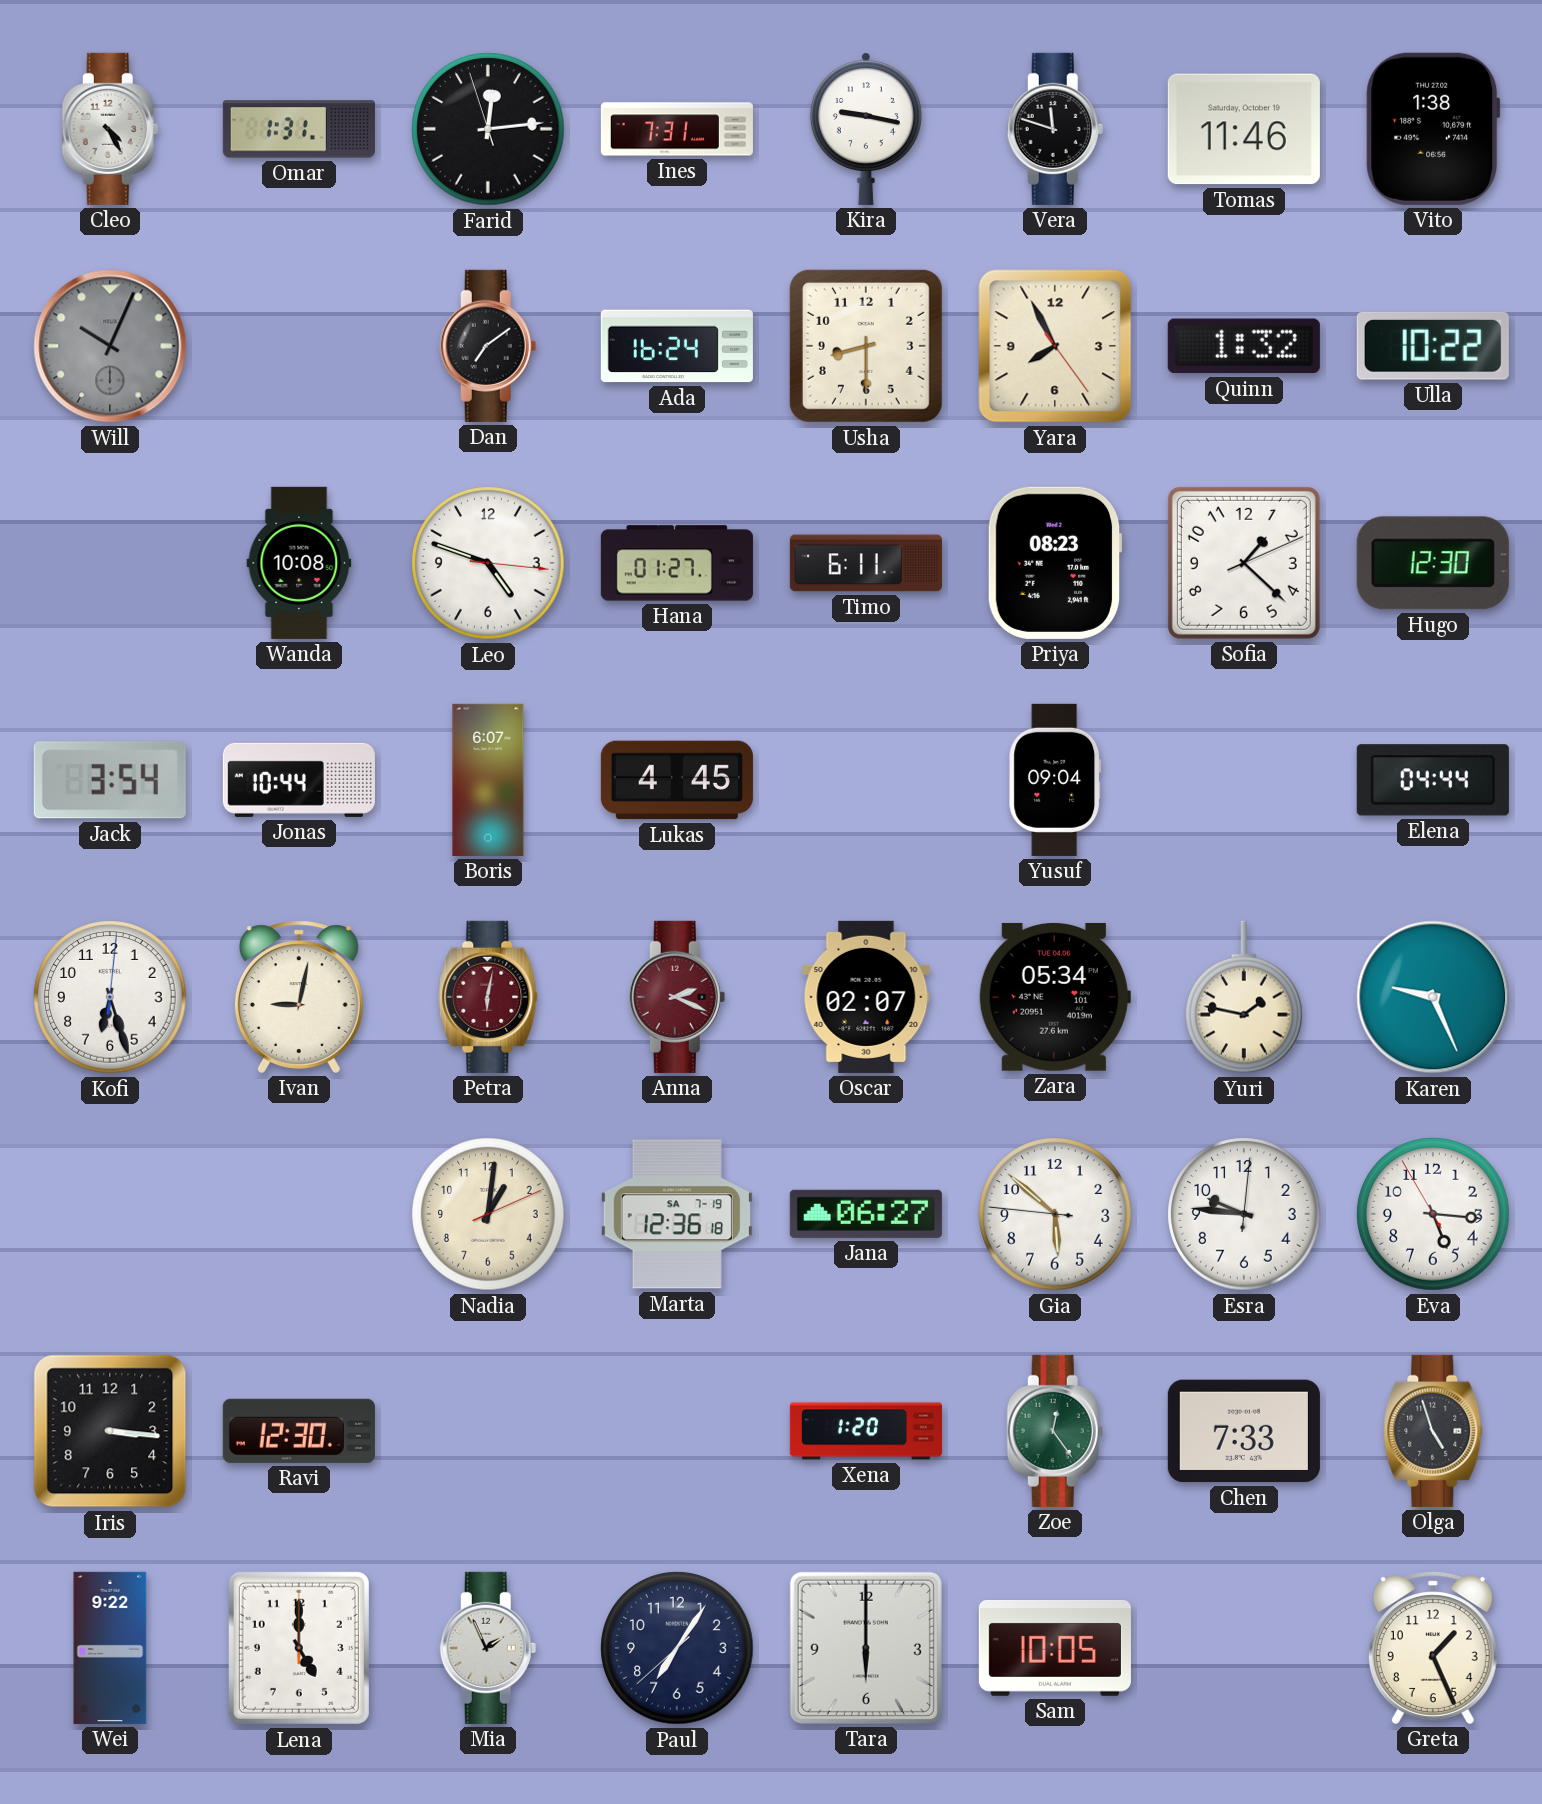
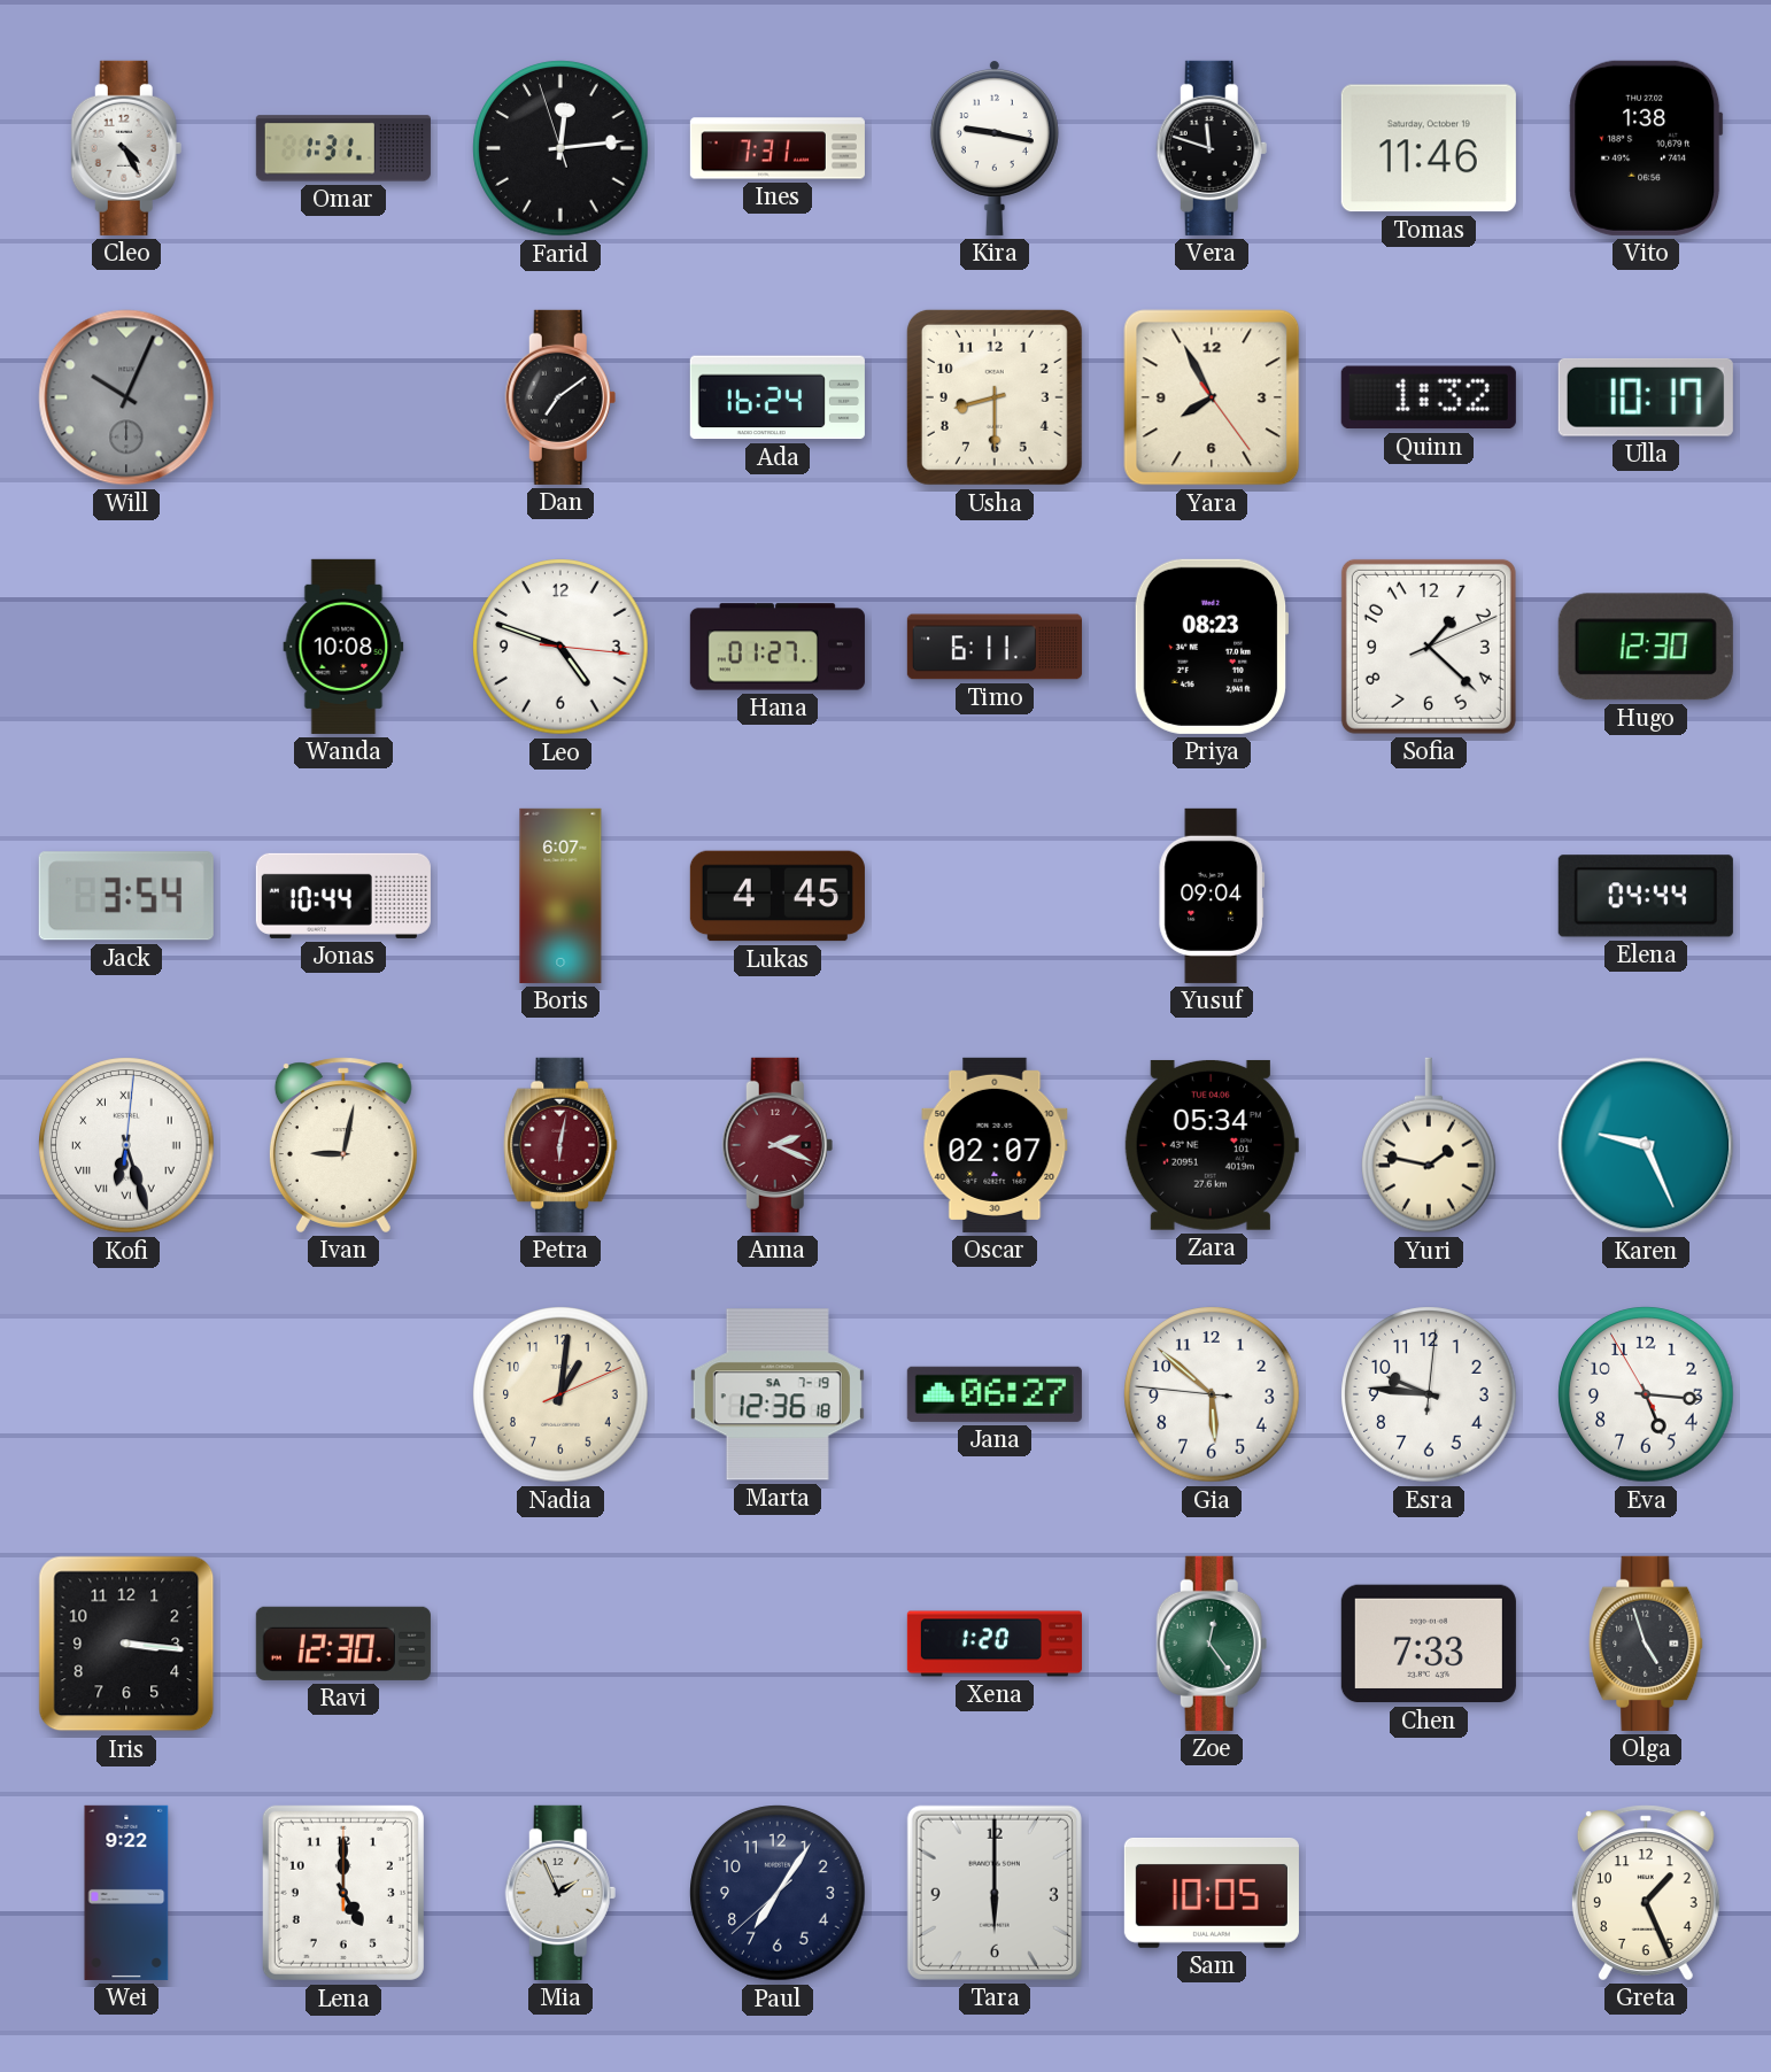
Ulla: 10:22 -> 10:17
Kofi numerals: Arabic -> Roman
